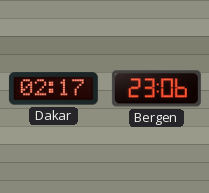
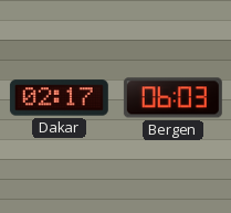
Bergen: 23:06 -> 06:03
